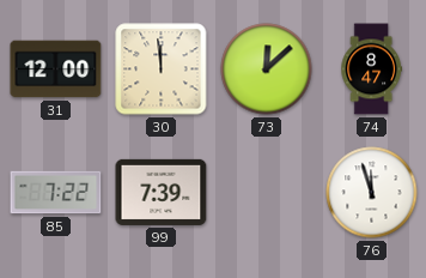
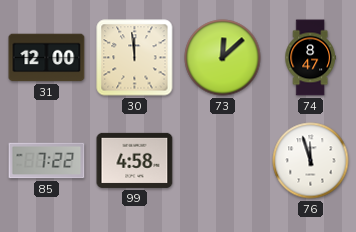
99: 7:39 -> 4:58
